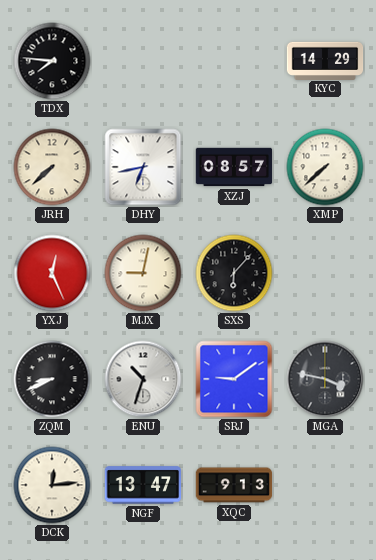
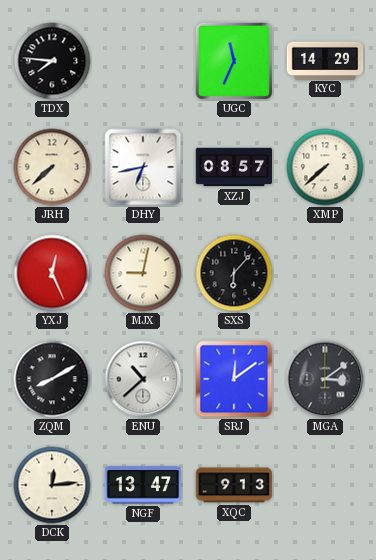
UGC: none -> 11:34
ZQM: 8:41 -> 8:10
ENU: 10:33 -> 10:38
SRJ: 9:09 -> 12:09
MGA: 3:47 -> 3:09
